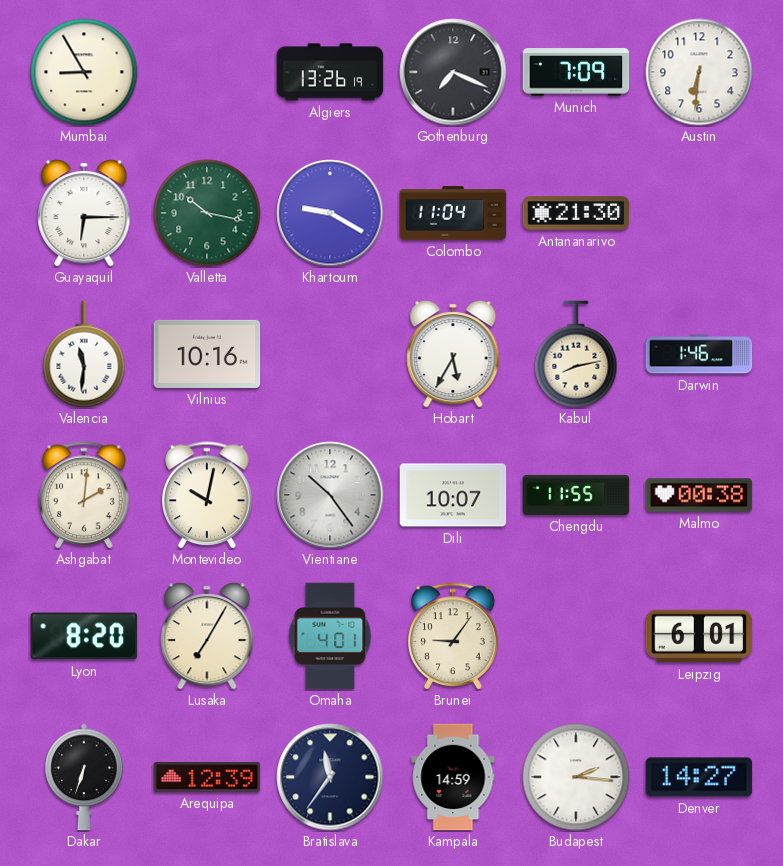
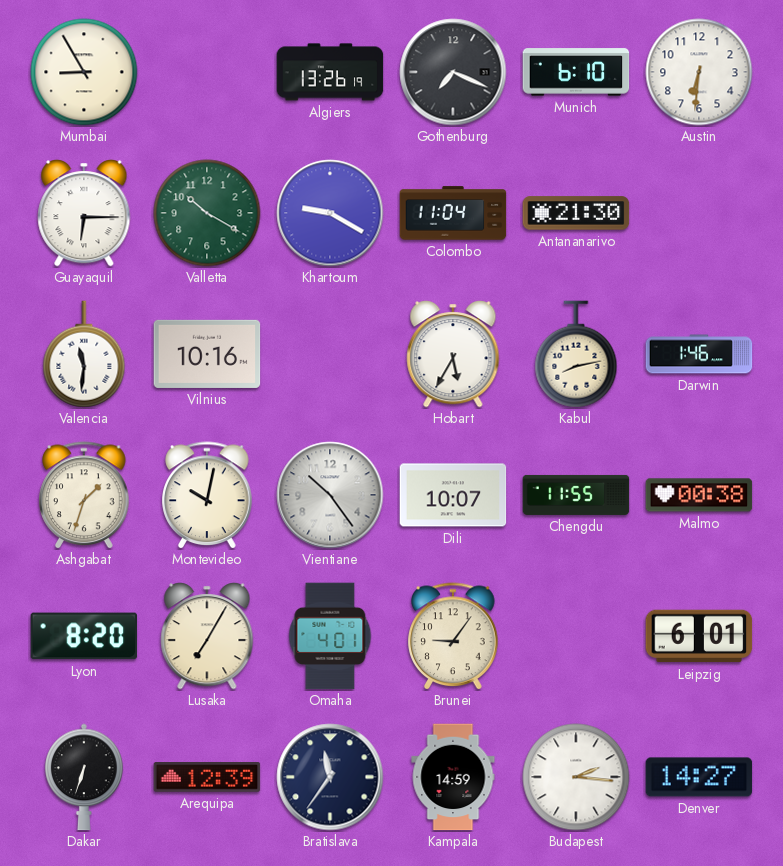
Munich: 7:09 -> 6:10
Valletta: 10:17 -> 10:20
Ashgabat: 2:01 -> 1:33
